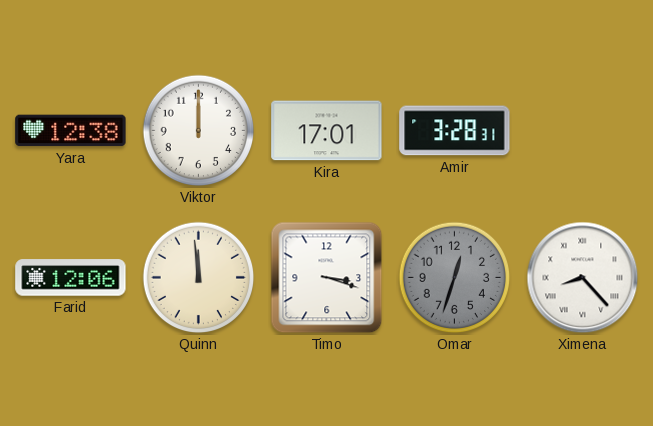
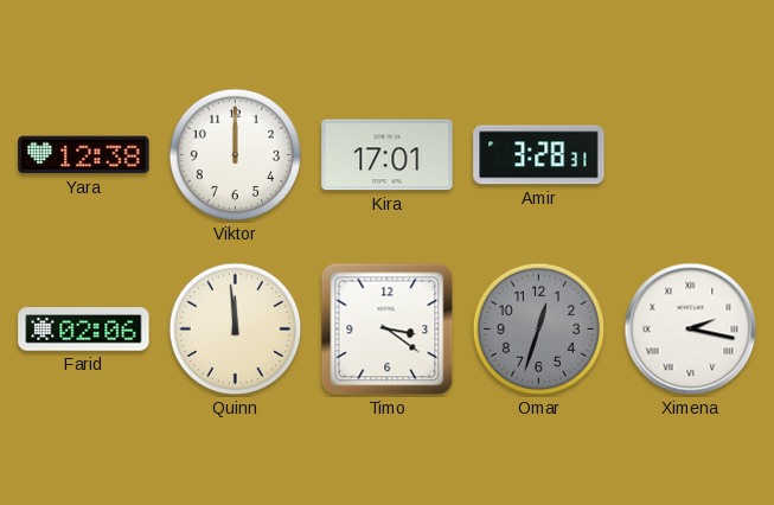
Farid: 12:06 -> 02:06
Timo: 3:18 -> 3:21
Ximena: 8:23 -> 2:17
